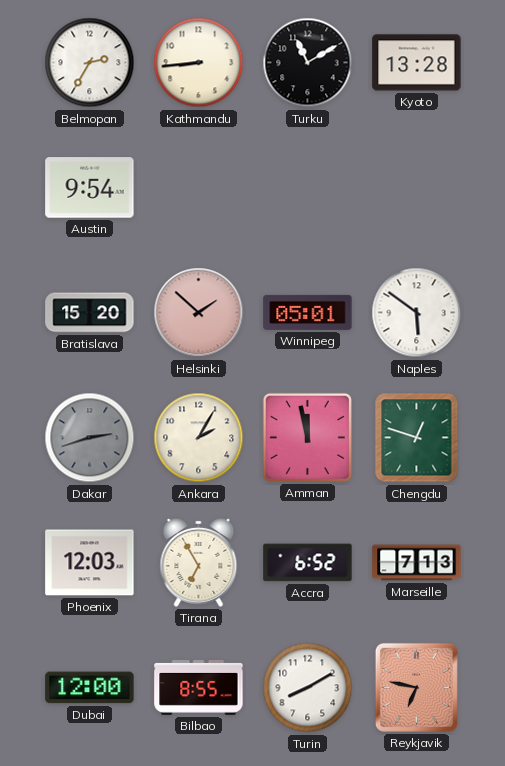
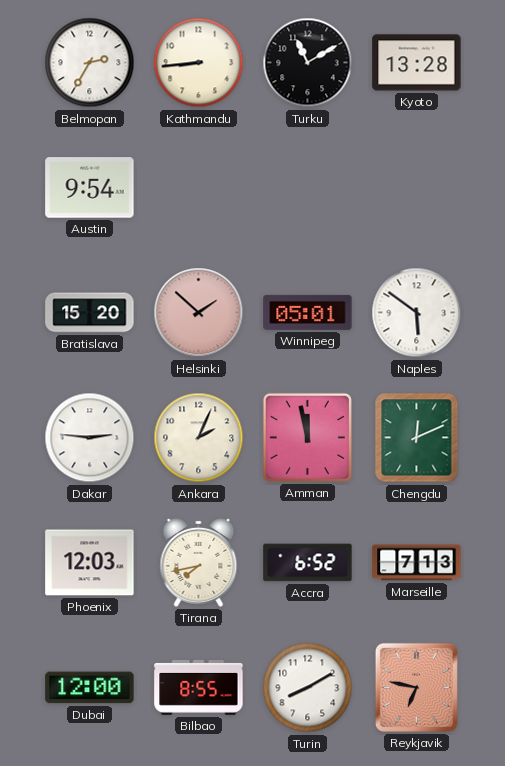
Dakar: 2:42 -> 2:46
Dakar dial: grey -> white
Ankara: 2:05 -> 2:04
Chengdu: 12:48 -> 12:11
Tirana: 6:55 -> 7:43
